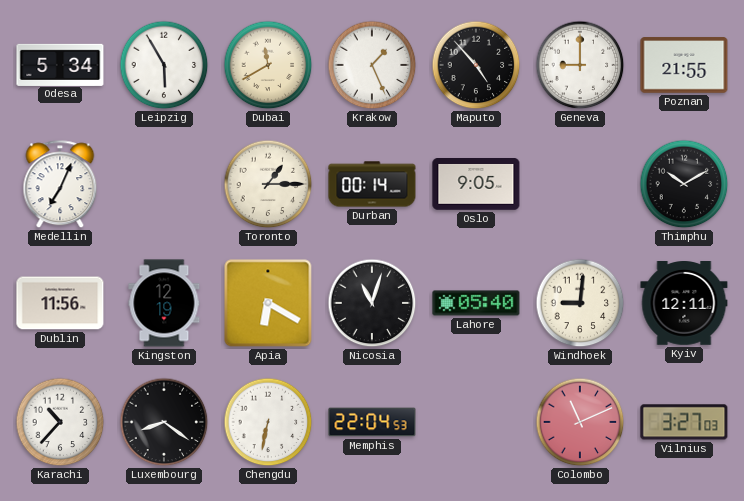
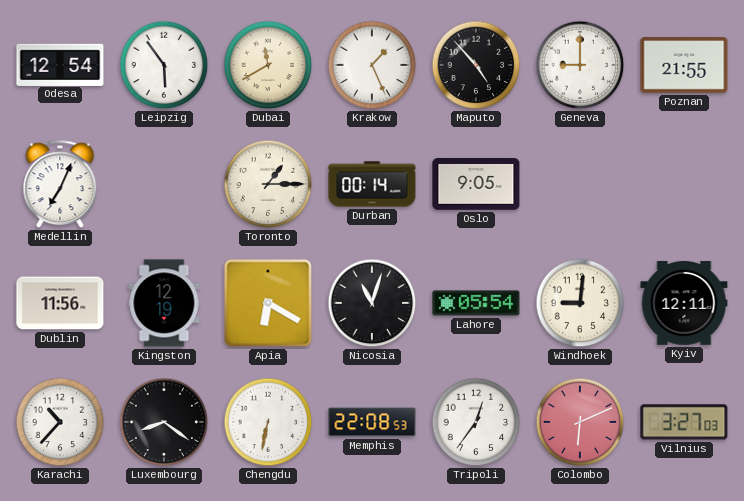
Odesa: 5:34 -> 12:54
Leipzig: 5:55 -> 5:54
Thimphu: 10:10 -> none
Lahore: 05:40 -> 05:54
Memphis: 22:04 -> 22:08
Tripoli: none -> 12:36
Colombo: 11:11 -> 6:11
